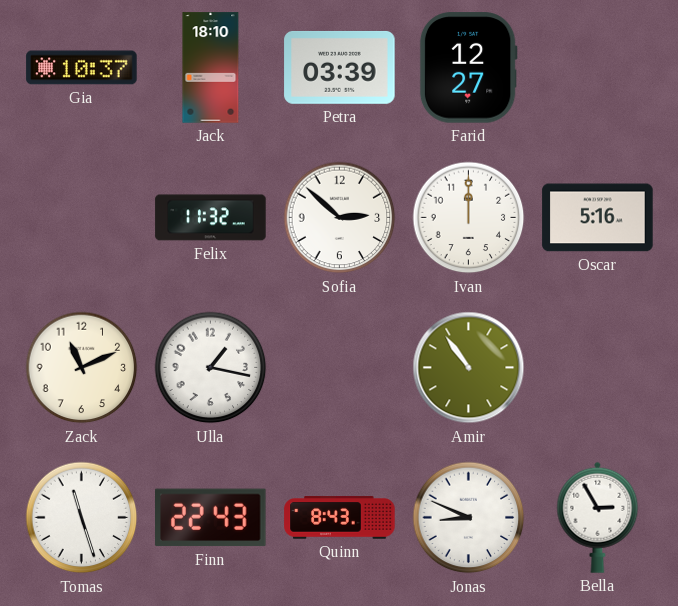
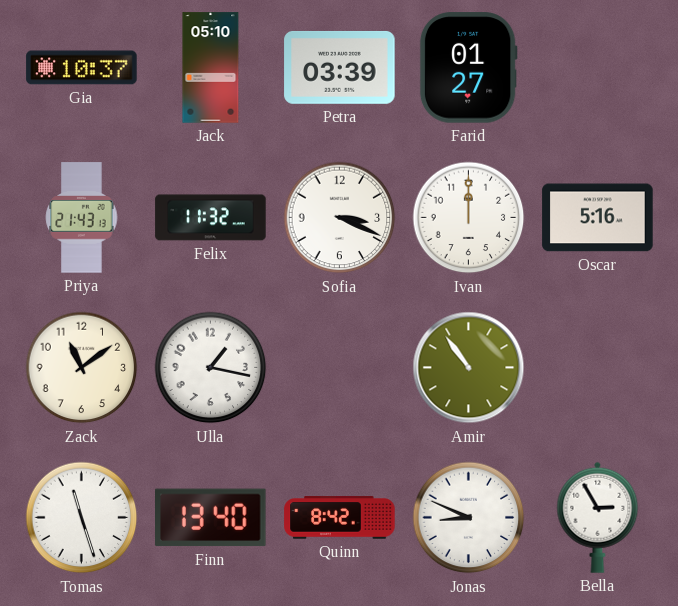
Jack: 18:10 -> 05:10
Farid: 12:27 -> 01:27
Priya: none -> 21:43
Sofia: 2:52 -> 3:19
Zack: 11:11 -> 11:09
Finn: 22:43 -> 13:40
Quinn: 8:43 -> 8:42
